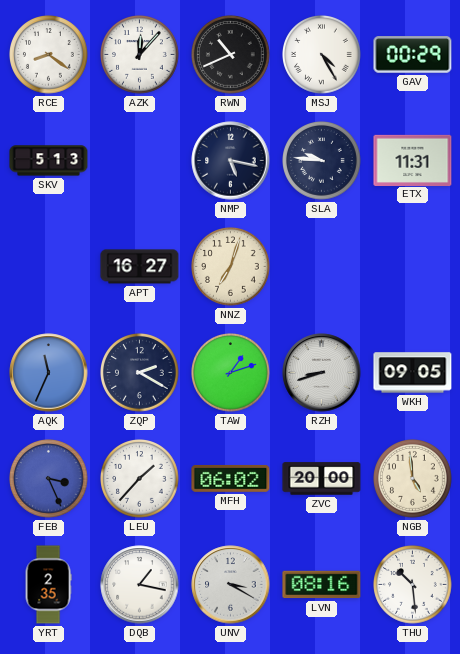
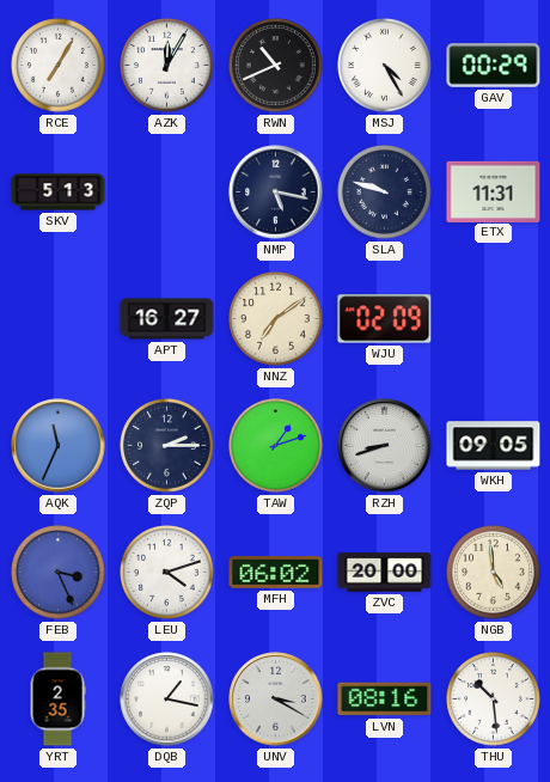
RCE: 8:21 -> 7:05
AZK: 12:07 -> 12:05
SLA: 9:46 -> 9:48
NNZ: 7:03 -> 7:09
WJU: none -> 02:09
ZQP: 2:20 -> 2:15
LEU: 1:37 -> 4:12
